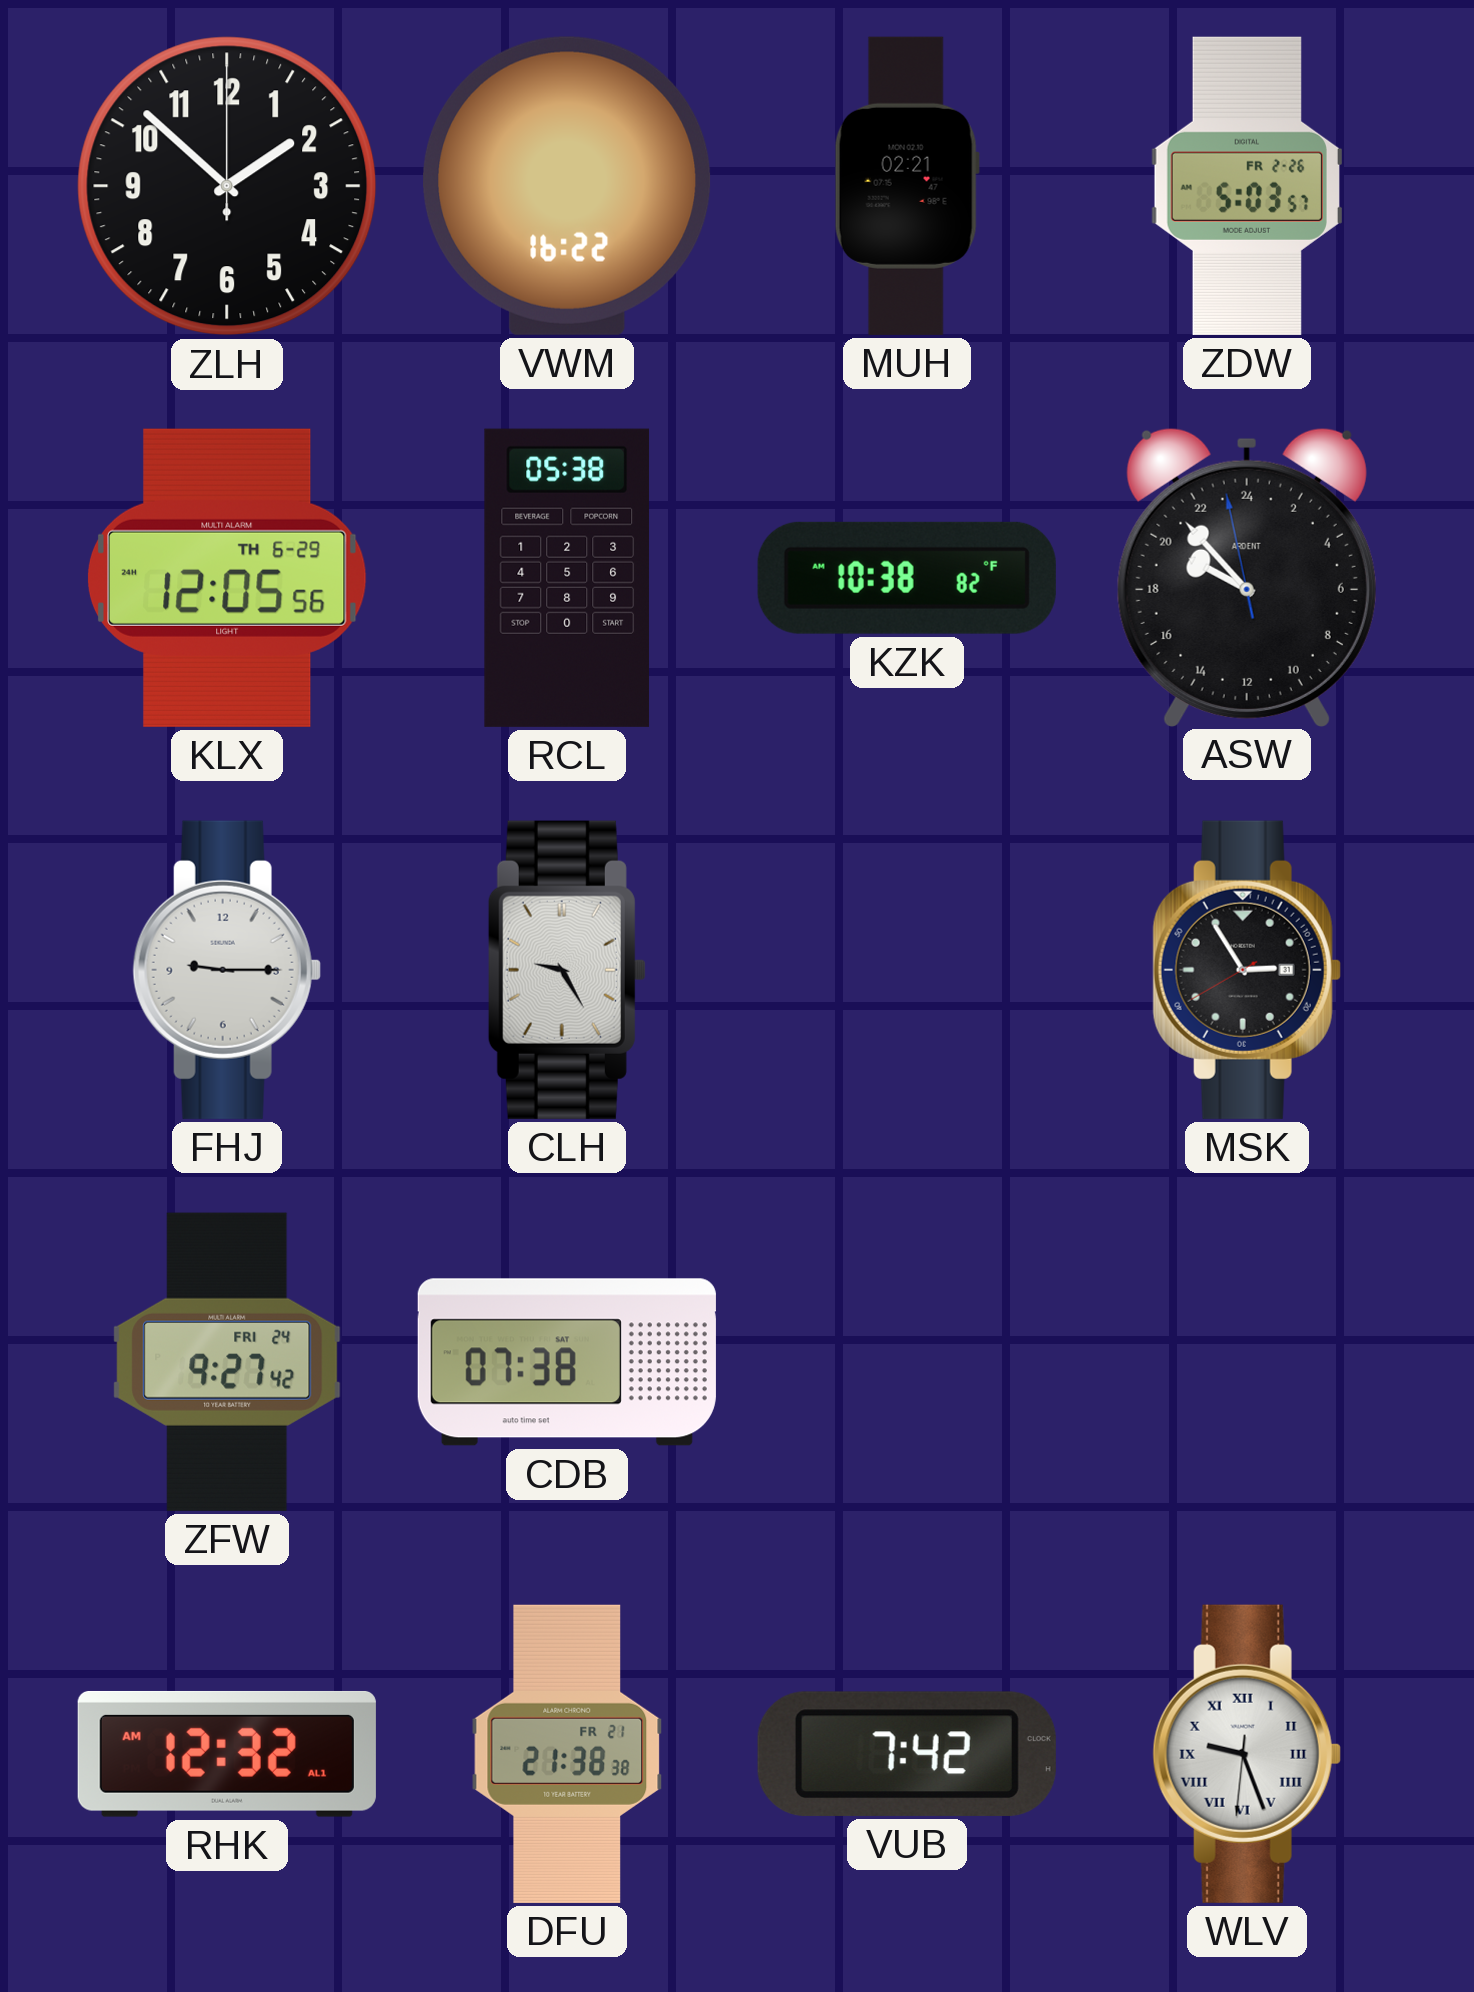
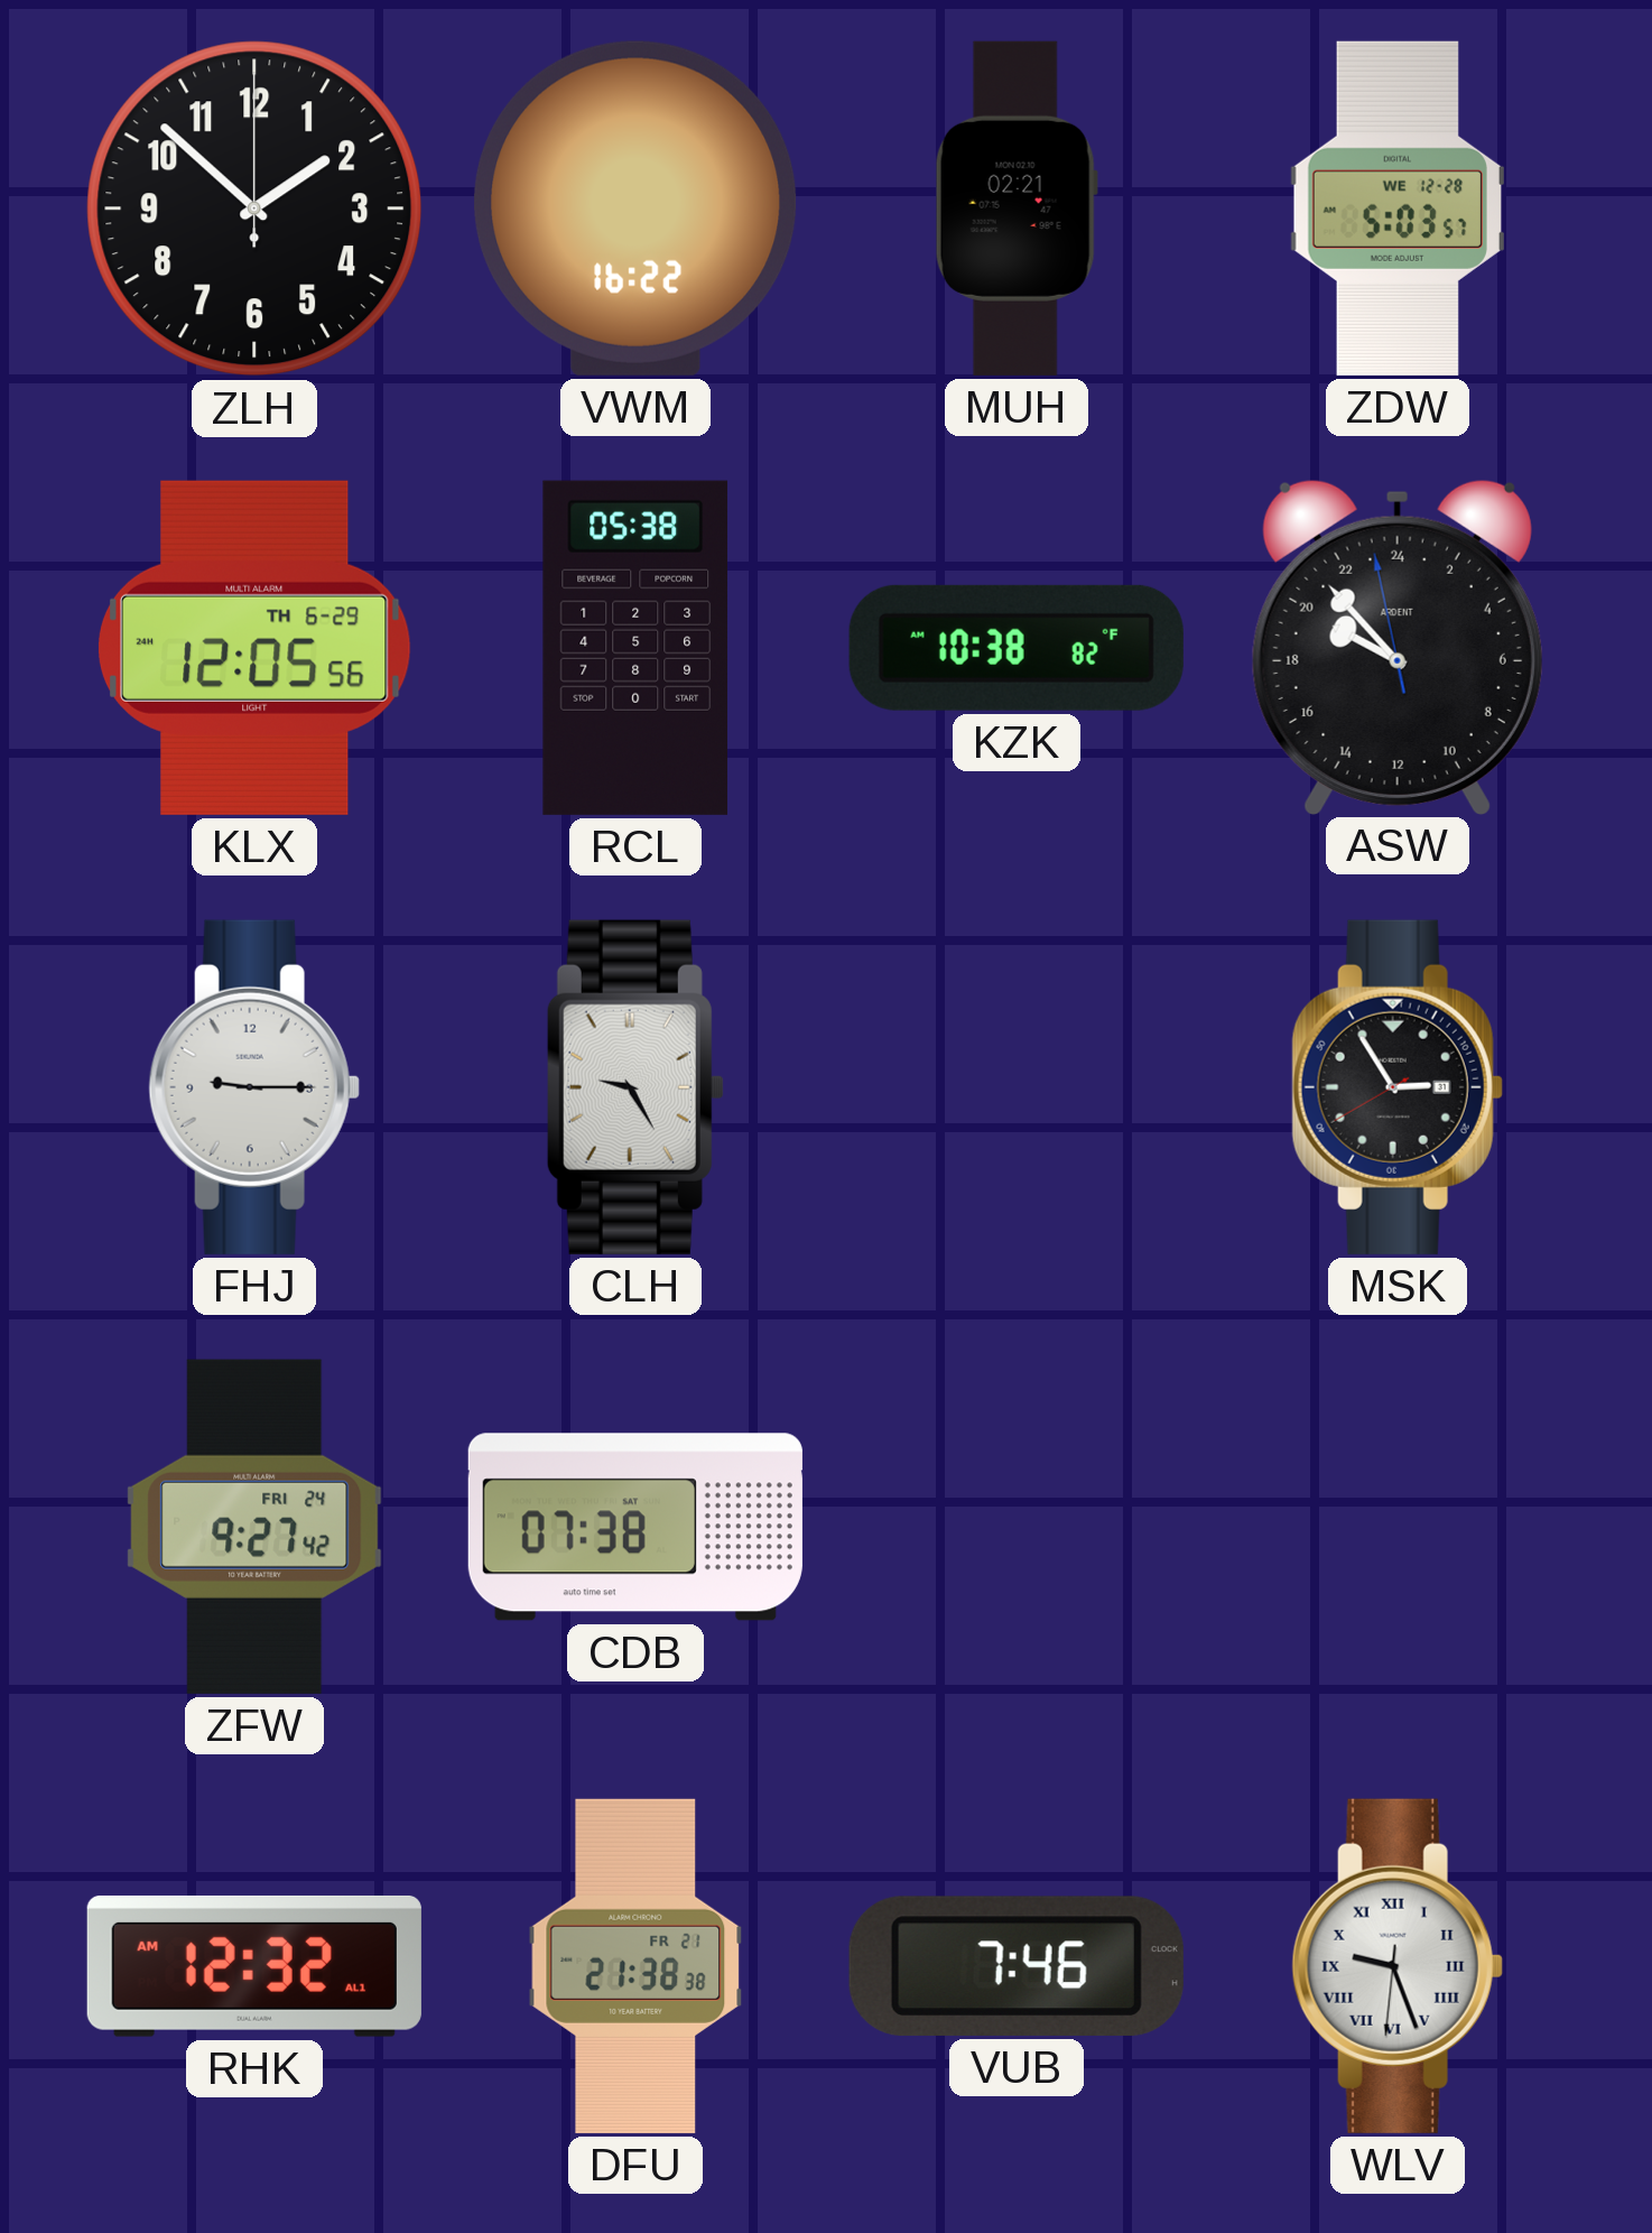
ZDW date: FR 2-26 -> WE 12-28
VUB: 7:42 -> 7:46
